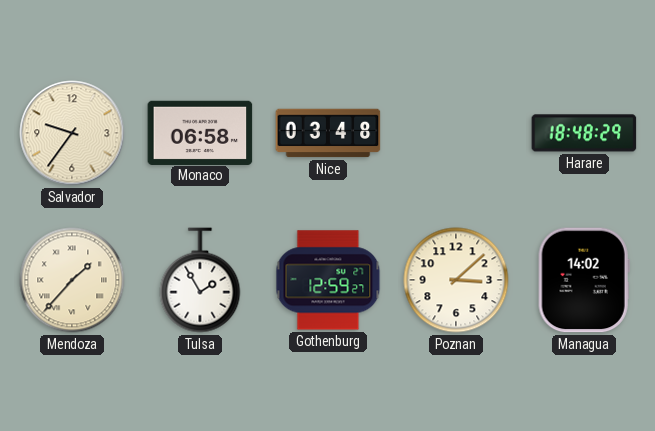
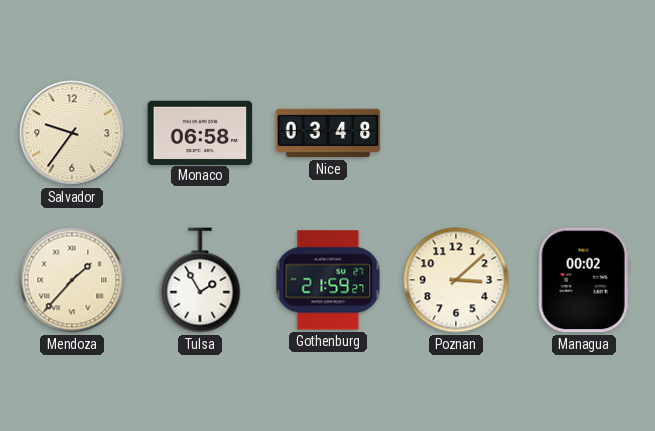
Harare: 18:48 -> none
Gothenburg: 12:59 -> 21:59
Managua: 14:02 -> 00:02
